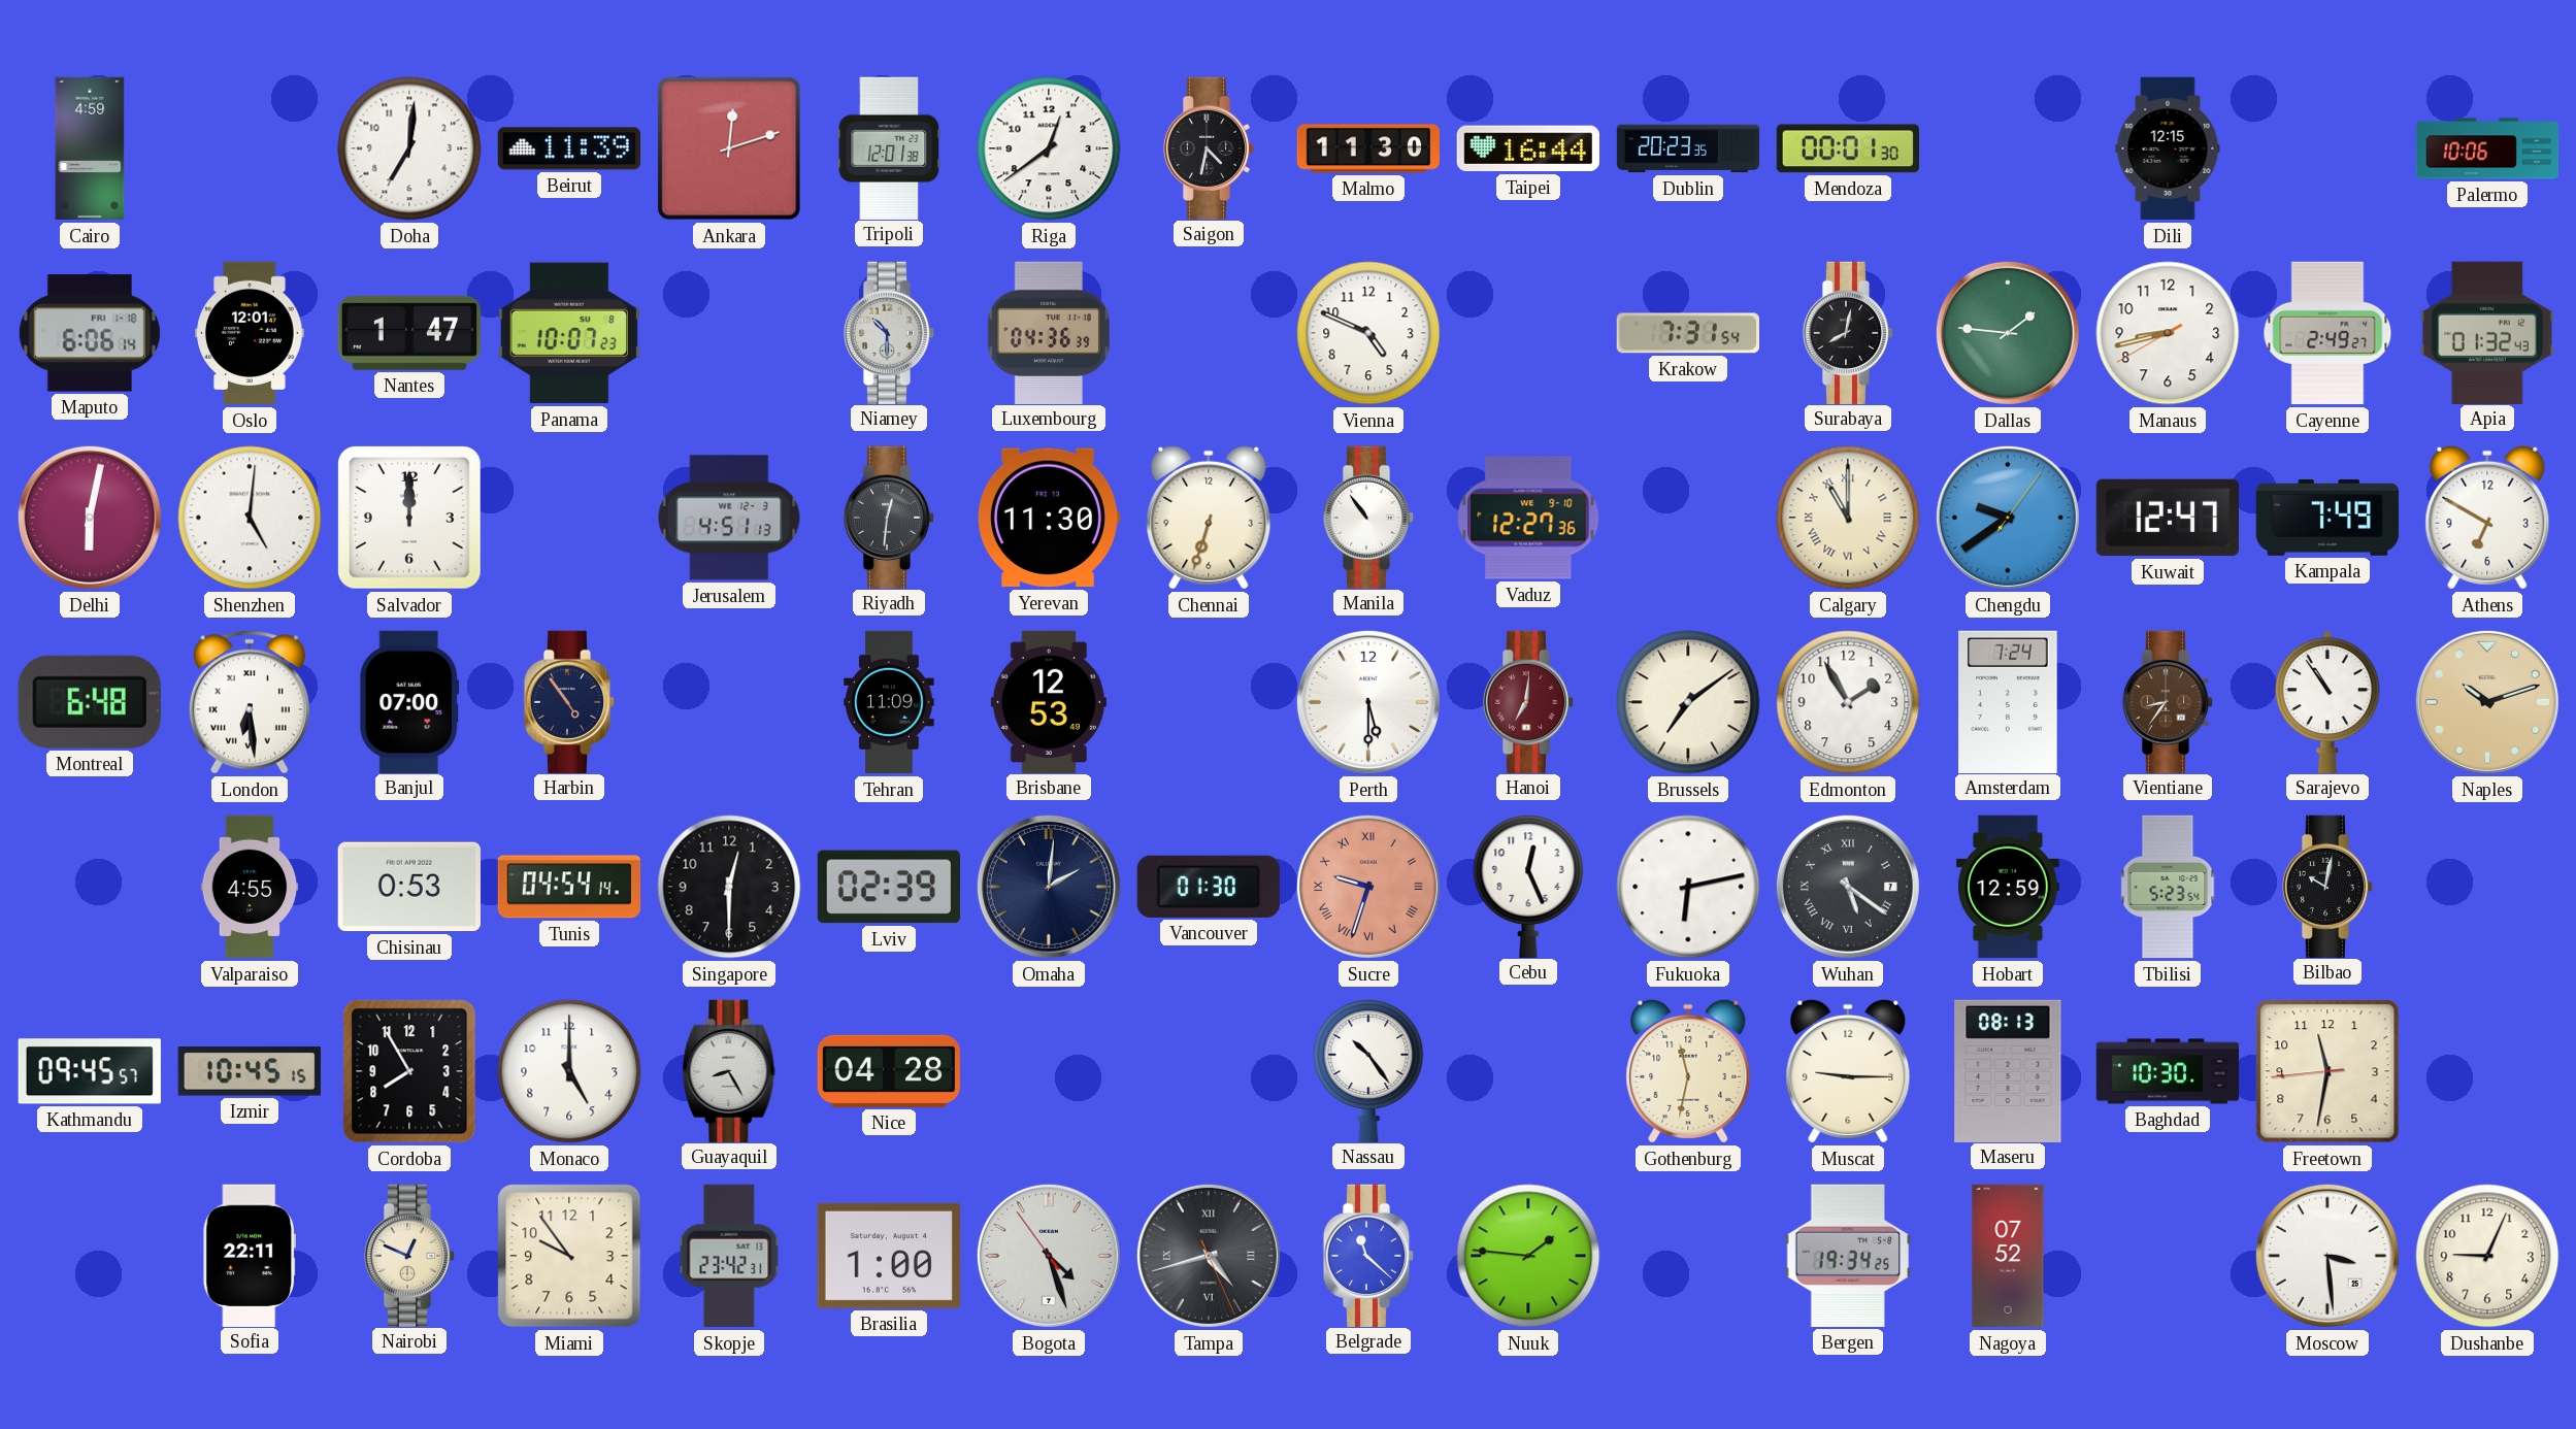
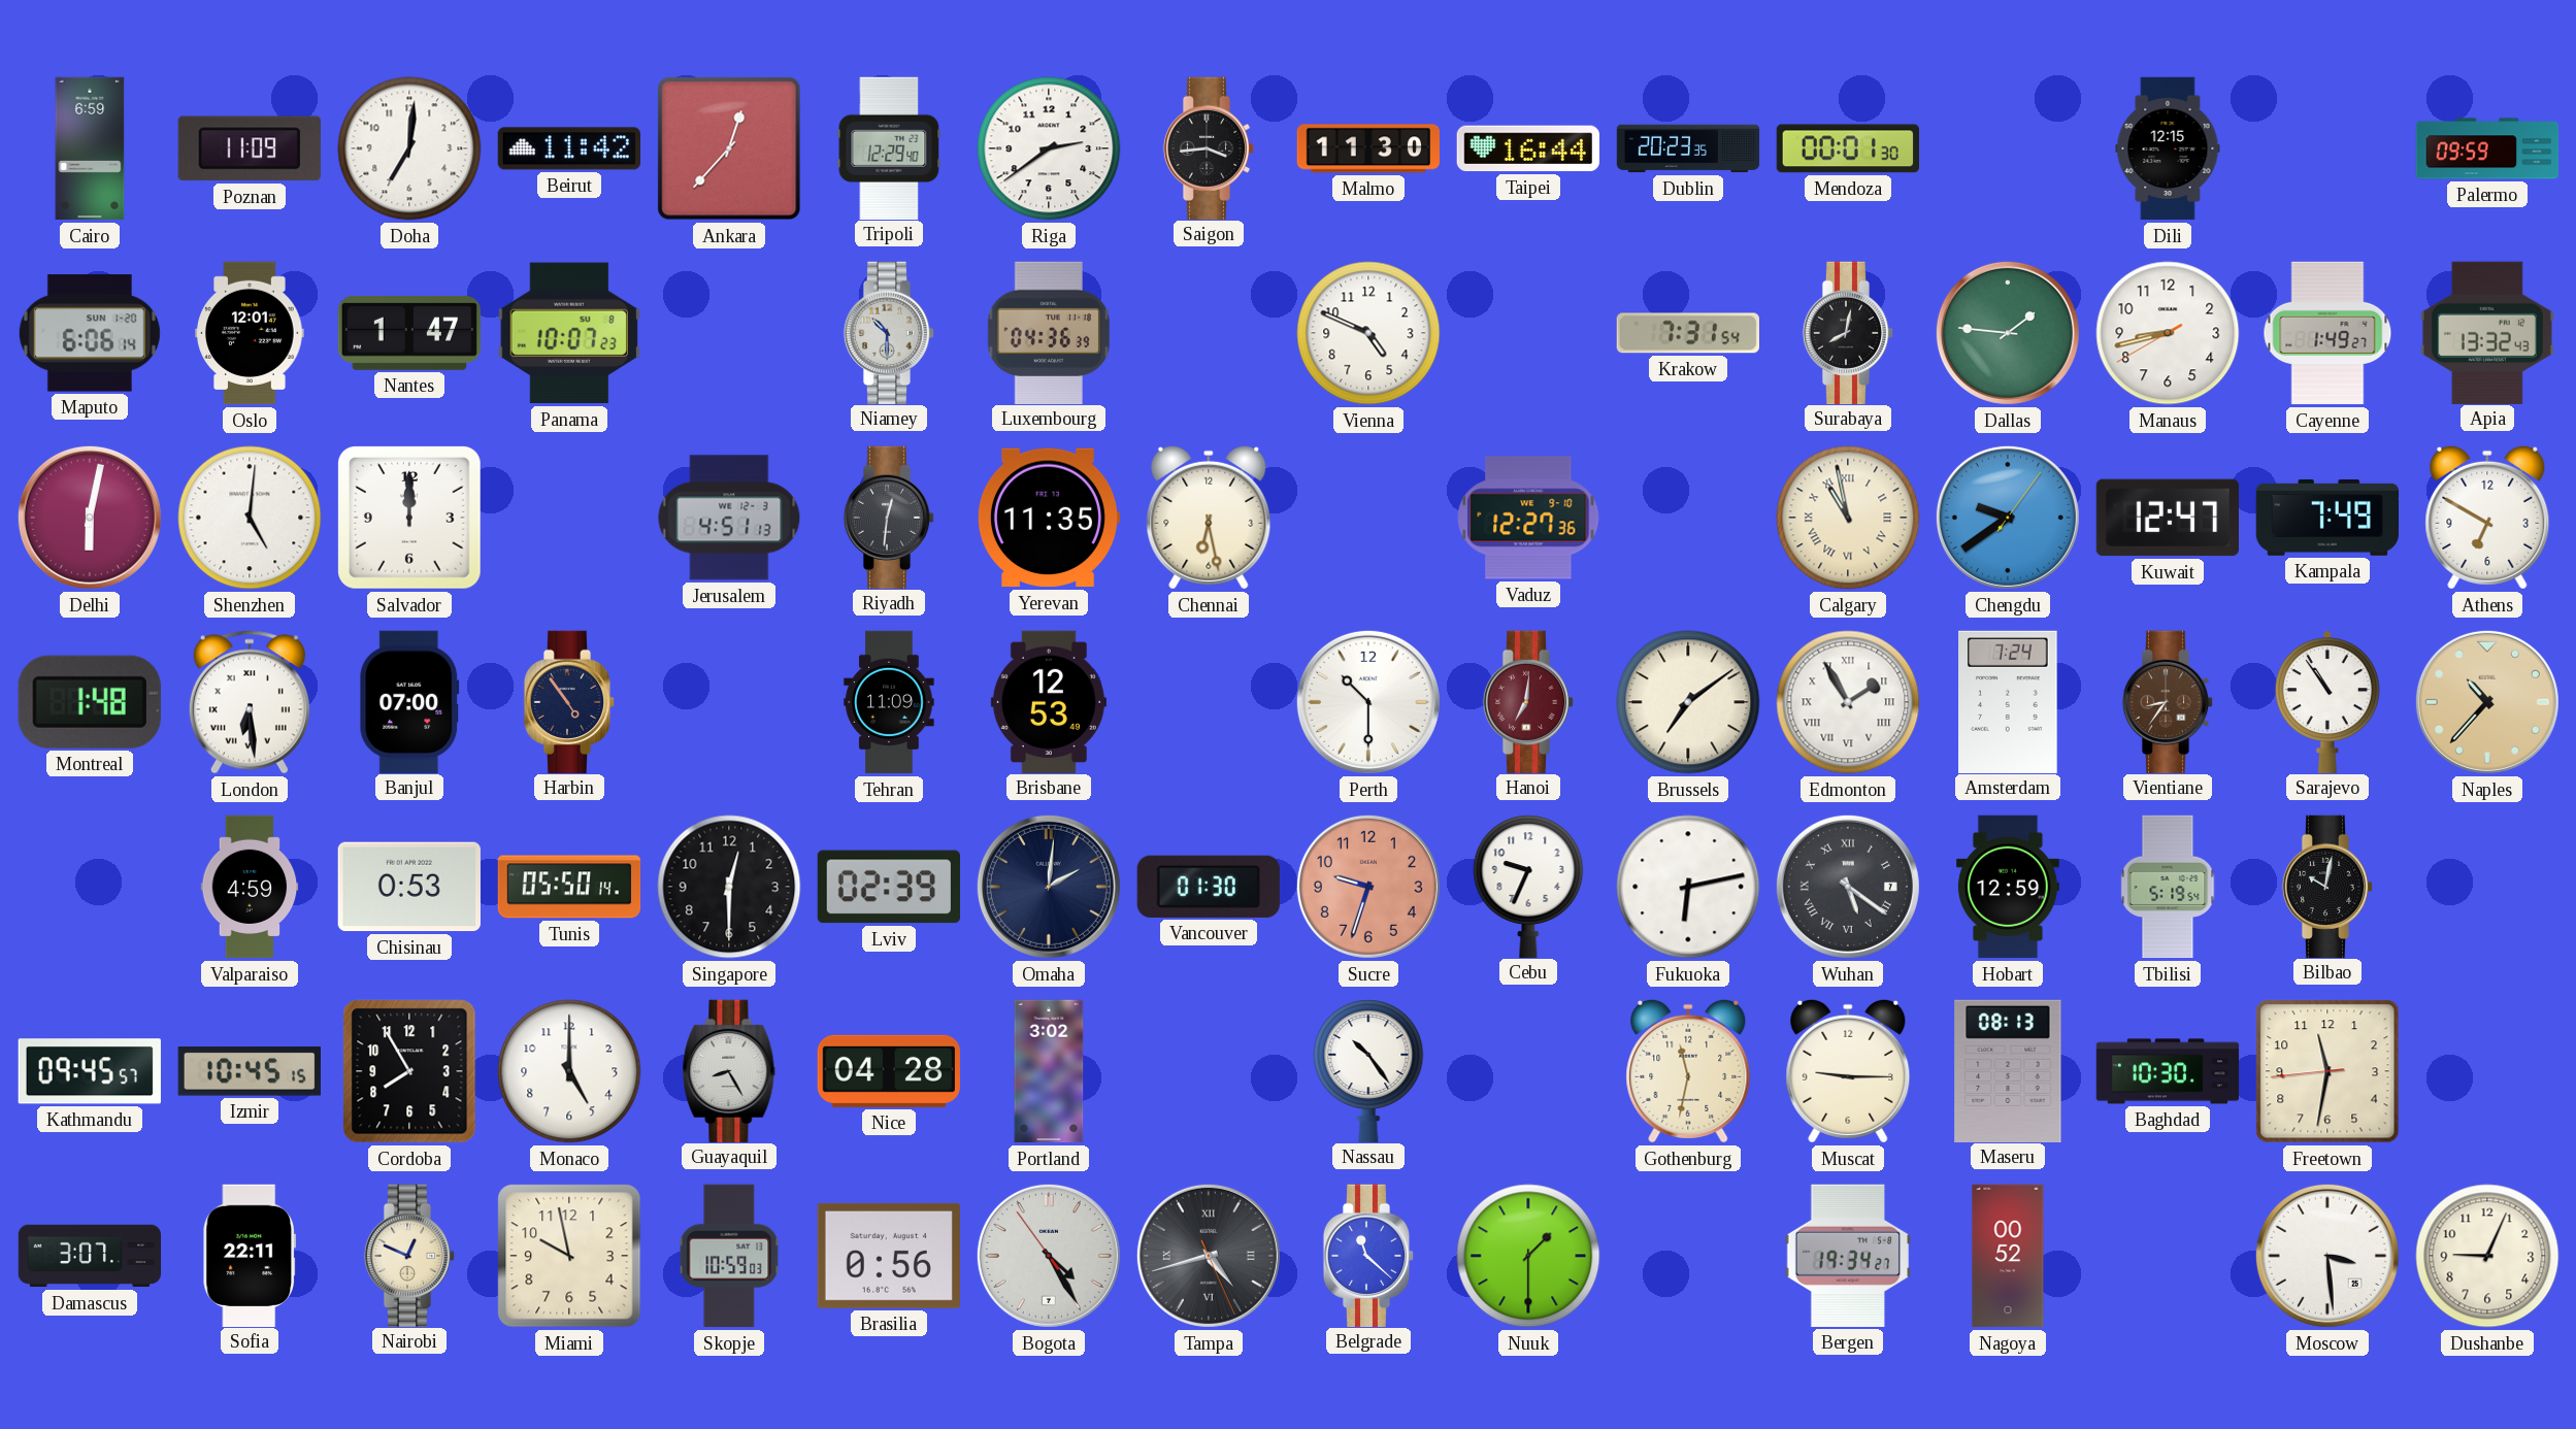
Cairo: 4:59 -> 6:59
Poznan: none -> 11:09
Beirut: 11:39 -> 11:42
Ankara: 12:12 -> 12:37
Tripoli: 12:01 -> 12:29
Riga: 12:39 -> 2:39
Saigon: 4:32 -> 3:44
Palermo: 10:06 -> 09:59
Maputo date: FRI 1-18 -> SUN 1-20
Cayenne: 2:49 -> 1:49
Apia: 01:32 -> 13:32
Yerevan: 11:30 -> 11:35
Chennai: 6:33 -> 6:28
Manila: 10:54 -> none
Calgary: 11:00 -> 10:58
Montreal: 6:48 -> 1:48
Perth: 5:30 -> 10:30
Edmonton numerals: Arabic -> Roman
Naples: 10:12 -> 10:37
Valparaiso: 4:55 -> 4:59
Tunis: 04:54 -> 05:50
Sucre numerals: Roman -> Arabic
Cebu: 12:26 -> 9:34
Tbilisi: 5:23 -> 5:19
Portland: none -> 3:02
Damascus: none -> 3:07
Miami: 9:54 -> 9:58
Skopje: 23:42 -> 10:59
Brasilia: 1:00 -> 0:56
Bogota: 4:26 -> 4:24
Nuuk: 1:46 -> 1:30
Bergen: 19:34:25 -> 19:34:27
Nagoya: 07:52 -> 00:52
